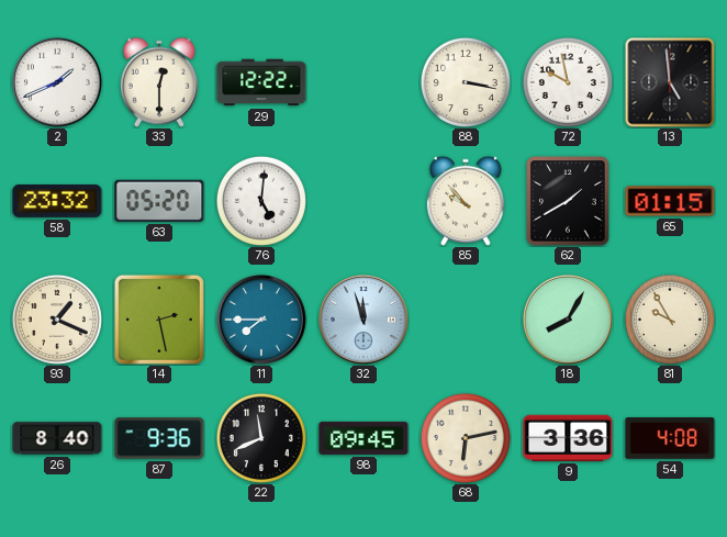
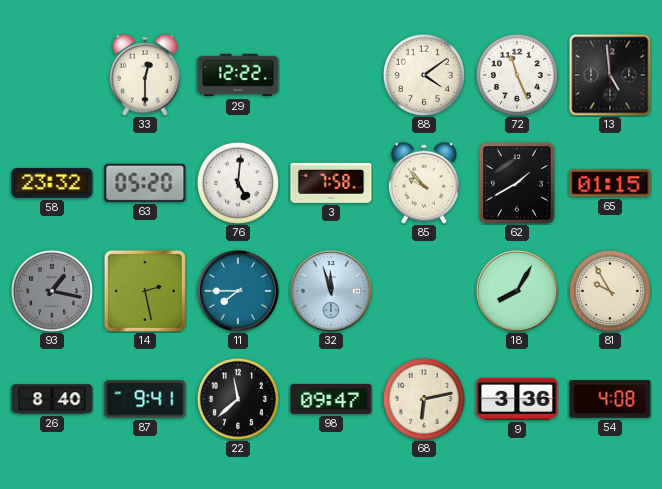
2: 1:41 -> none
88: 3:17 -> 4:09
72: 9:58 -> 11:26
3: none -> 7:58
93: 1:19 -> 1:17
93 dial: cream -> grey
87: 9:36 -> 9:41
22: 11:41 -> 11:38
98: 09:45 -> 09:47
